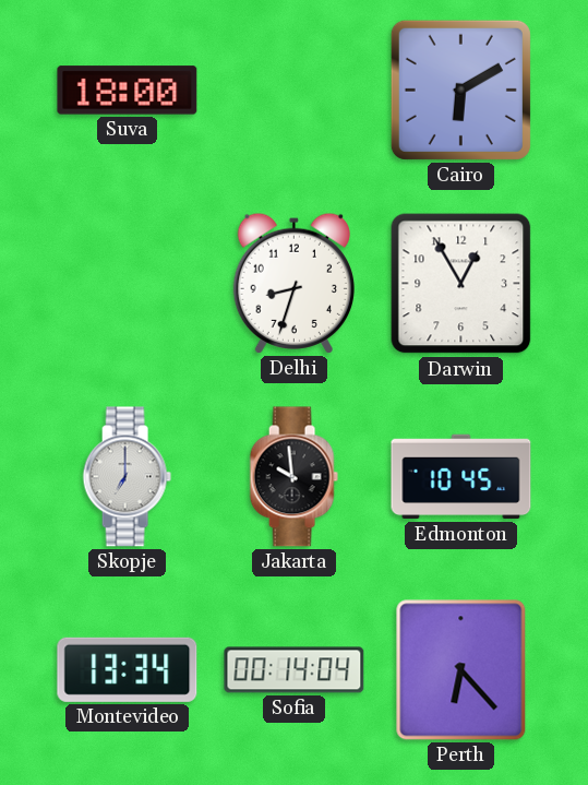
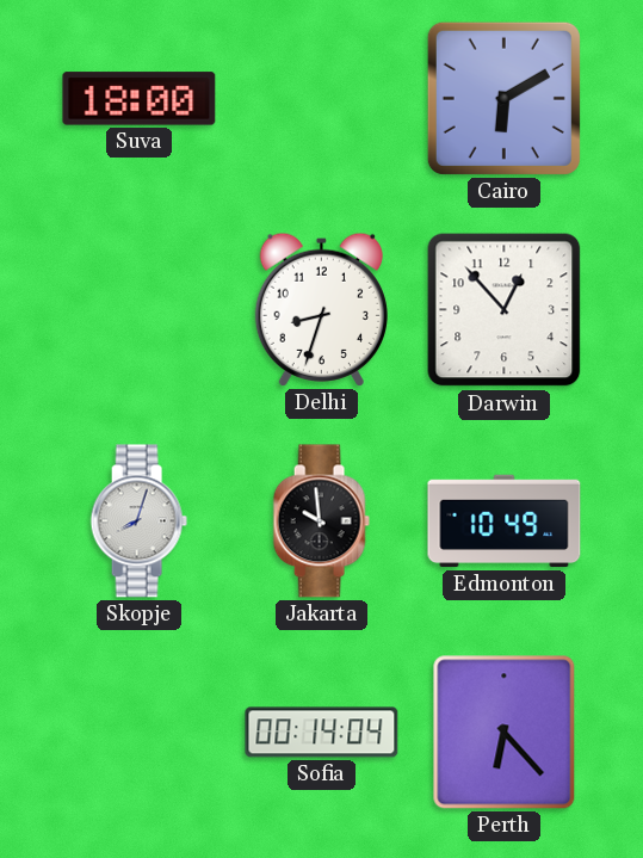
Darwin: 12:55 -> 12:53
Skopje: 7:00 -> 8:03
Edmonton: 10:45 -> 10:49
Montevideo: 13:34 -> none
